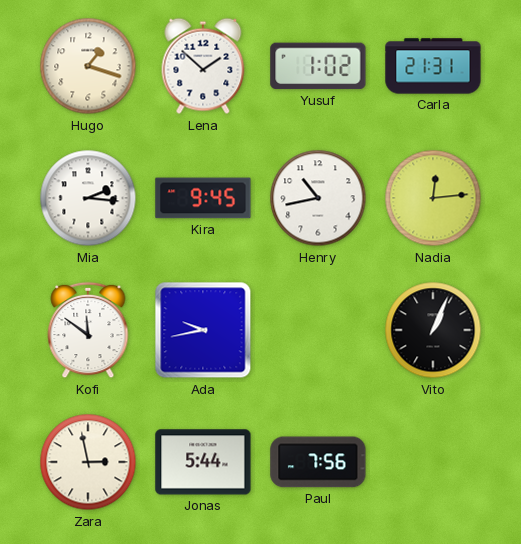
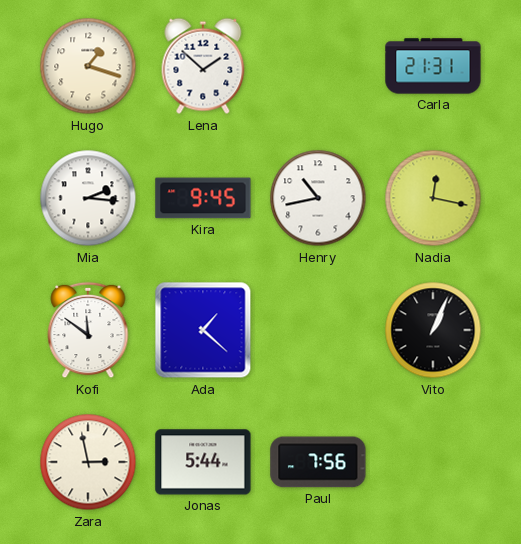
Yusuf: 1:02 -> none
Nadia: 12:14 -> 12:17
Ada: 9:43 -> 1:22
